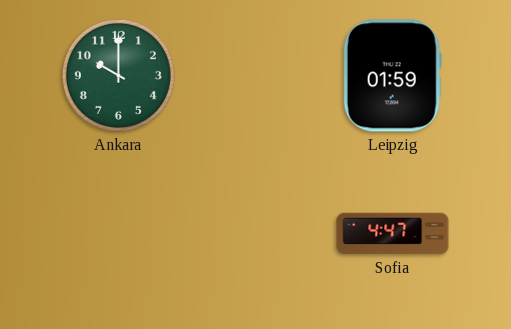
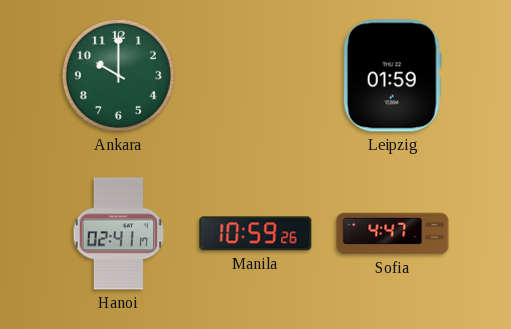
Hanoi: none -> 02:41
Manila: none -> 10:59
